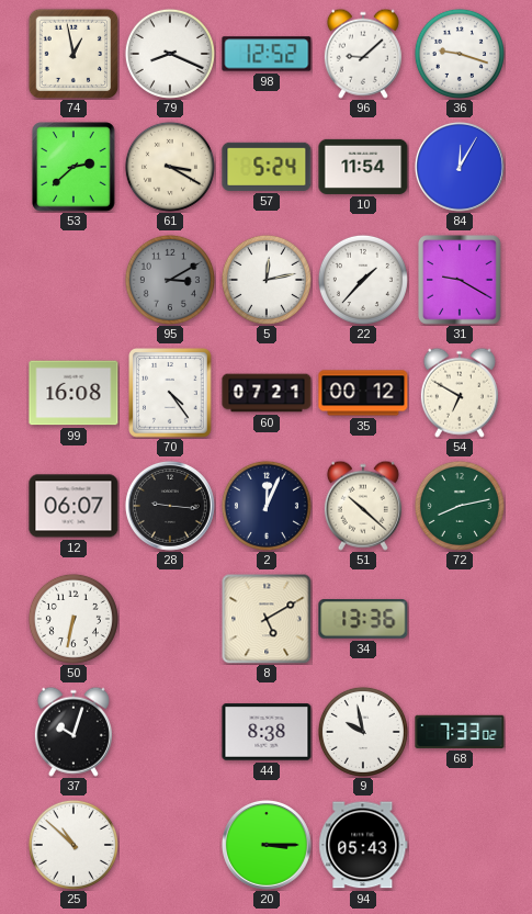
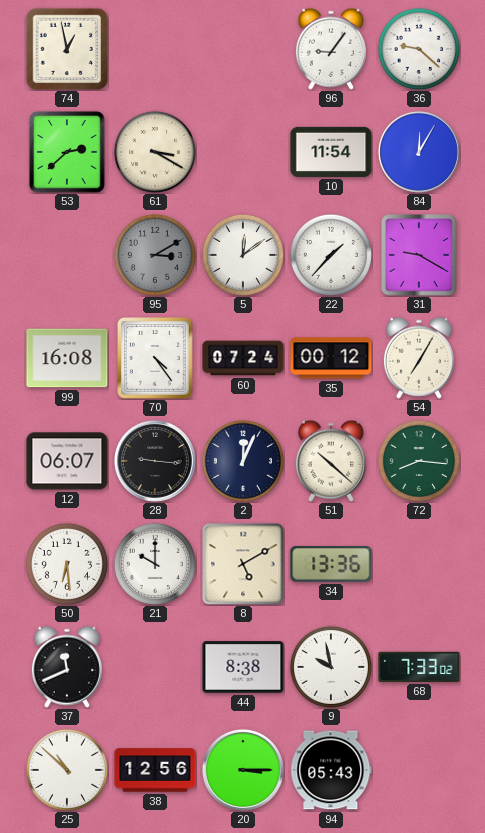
79: 8:19 -> none
98: 12:52 -> none
96: 9:08 -> 9:06
36: 9:18 -> 9:22
57: 5:24 -> none
5: 12:13 -> 12:09
60: 07:21 -> 07:24
54: 6:50 -> 7:05
72: 8:13 -> 8:16
50: 6:32 -> 6:29
21: none -> 10:00
37: 10:03 -> 11:41
38: none -> 12:56
